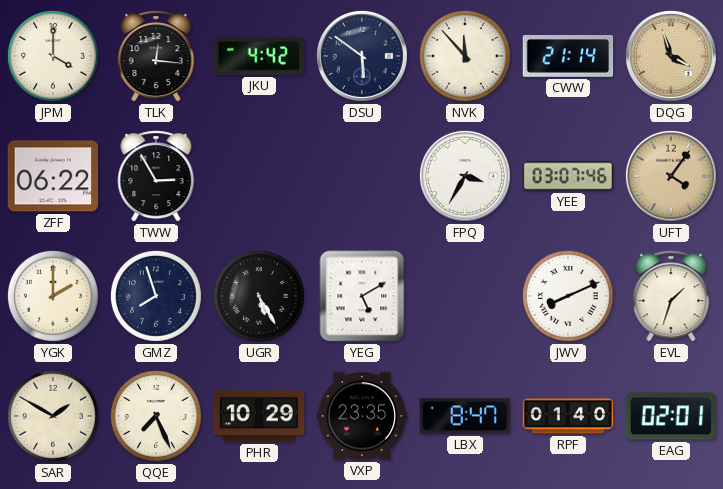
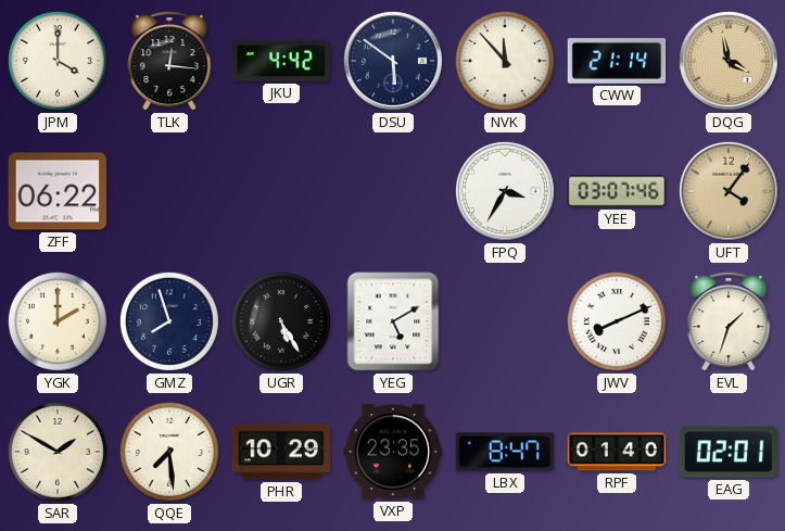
DQG: 3:57 -> 3:58
TWW: 2:55 -> none
QQE: 7:26 -> 7:29
